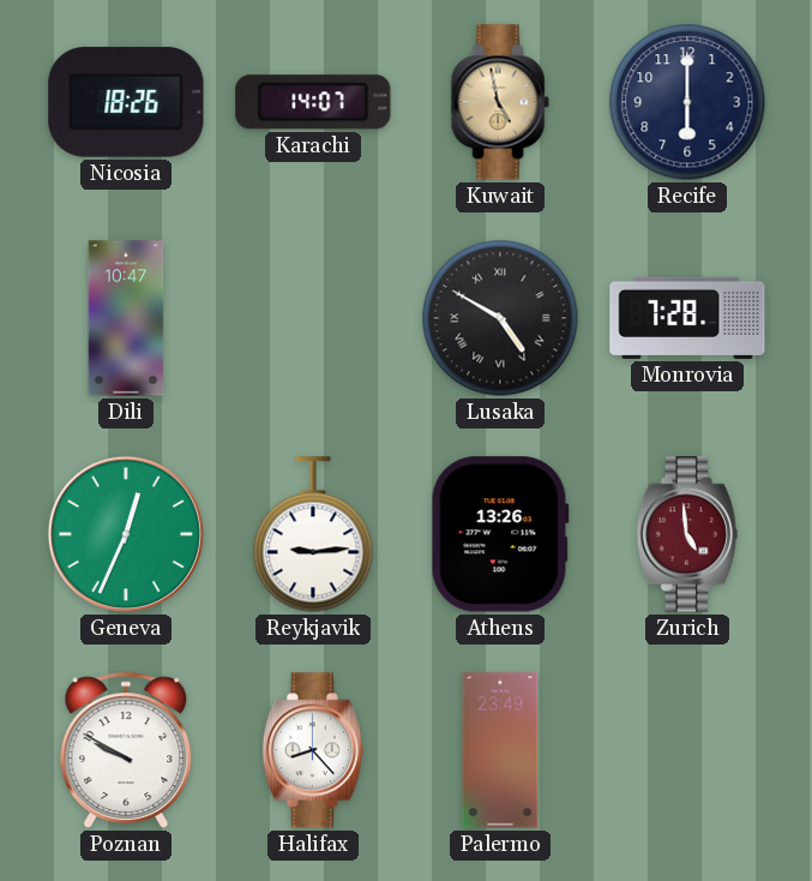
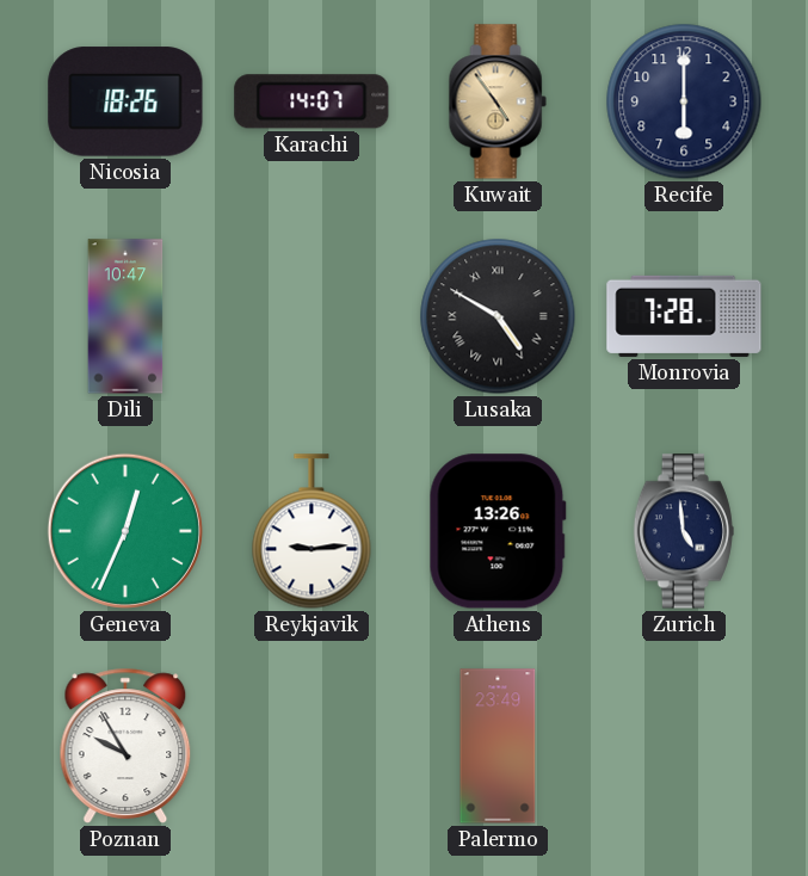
Kuwait: 4:58 -> 4:54
Zurich dial: burgundy -> navy
Poznan: 9:50 -> 9:55
Halifax: 8:23 -> none
